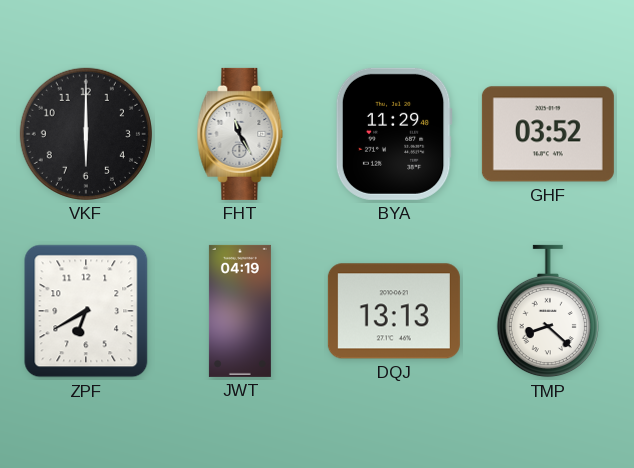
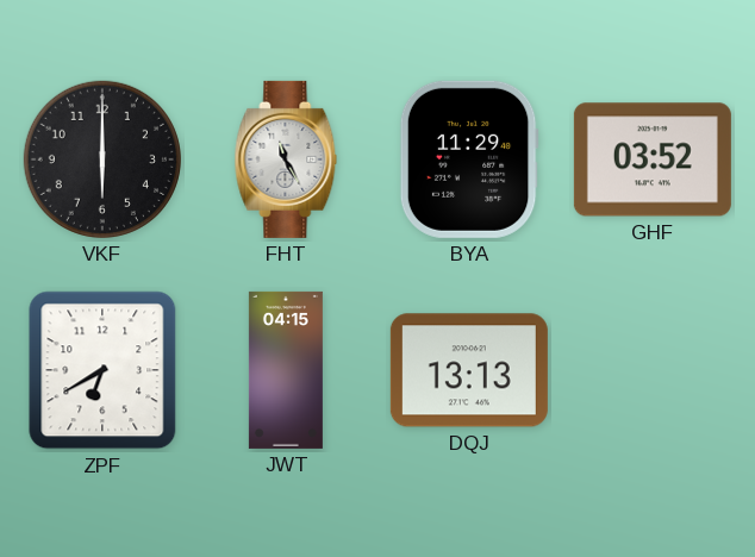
JWT: 04:19 -> 04:15
TMP: 8:22 -> none
